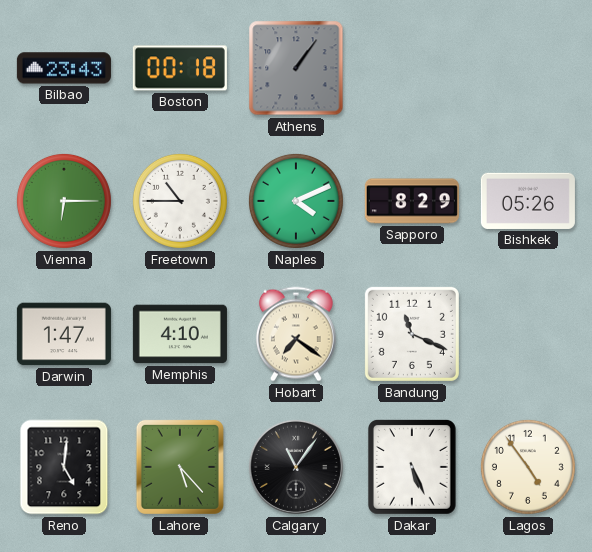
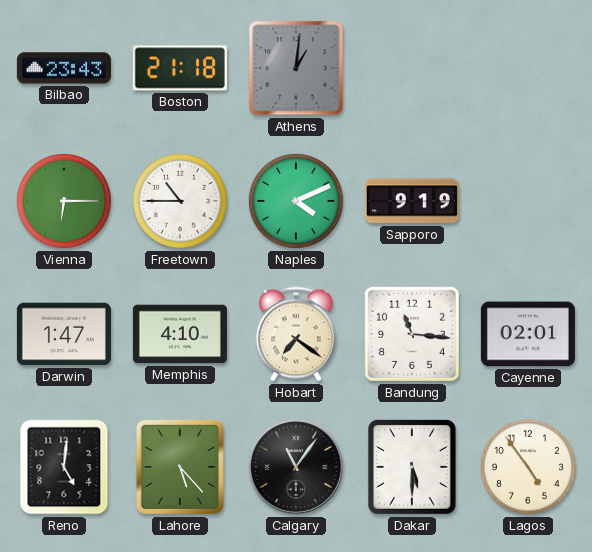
Boston: 00:18 -> 21:18
Athens: 1:06 -> 1:01
Sapporo: 8:29 -> 9:19
Bishkek: 05:26 -> none
Bandung: 11:19 -> 11:16
Cayenne: none -> 02:01
Dakar: 5:26 -> 5:30
